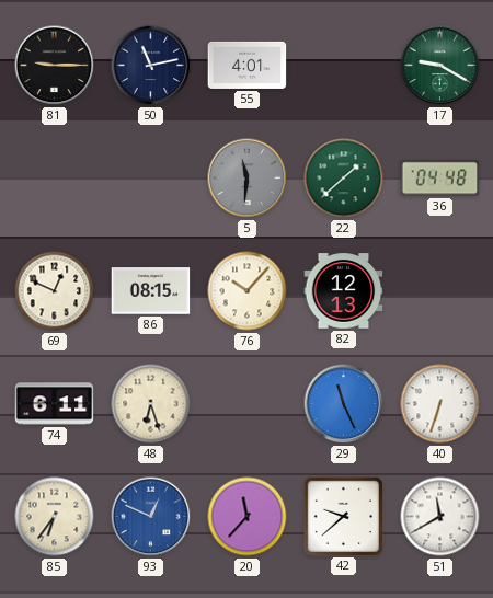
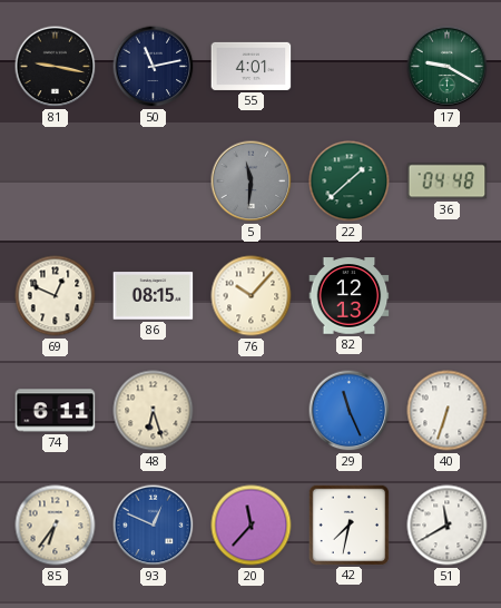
81: 9:15 -> 9:17
42: 9:38 -> 7:32
